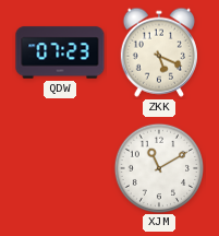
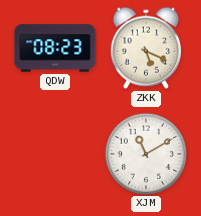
QDW: 07:23 -> 08:23
